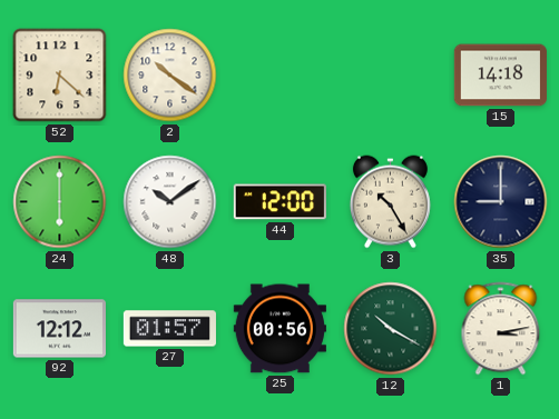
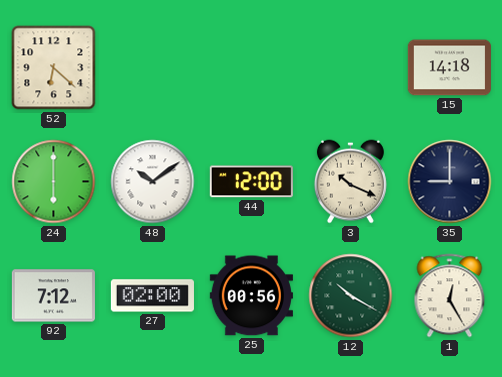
2: 10:21 -> none
3: 10:25 -> 10:19
92: 12:12 -> 7:12
27: 01:57 -> 02:00
1: 3:13 -> 12:25
